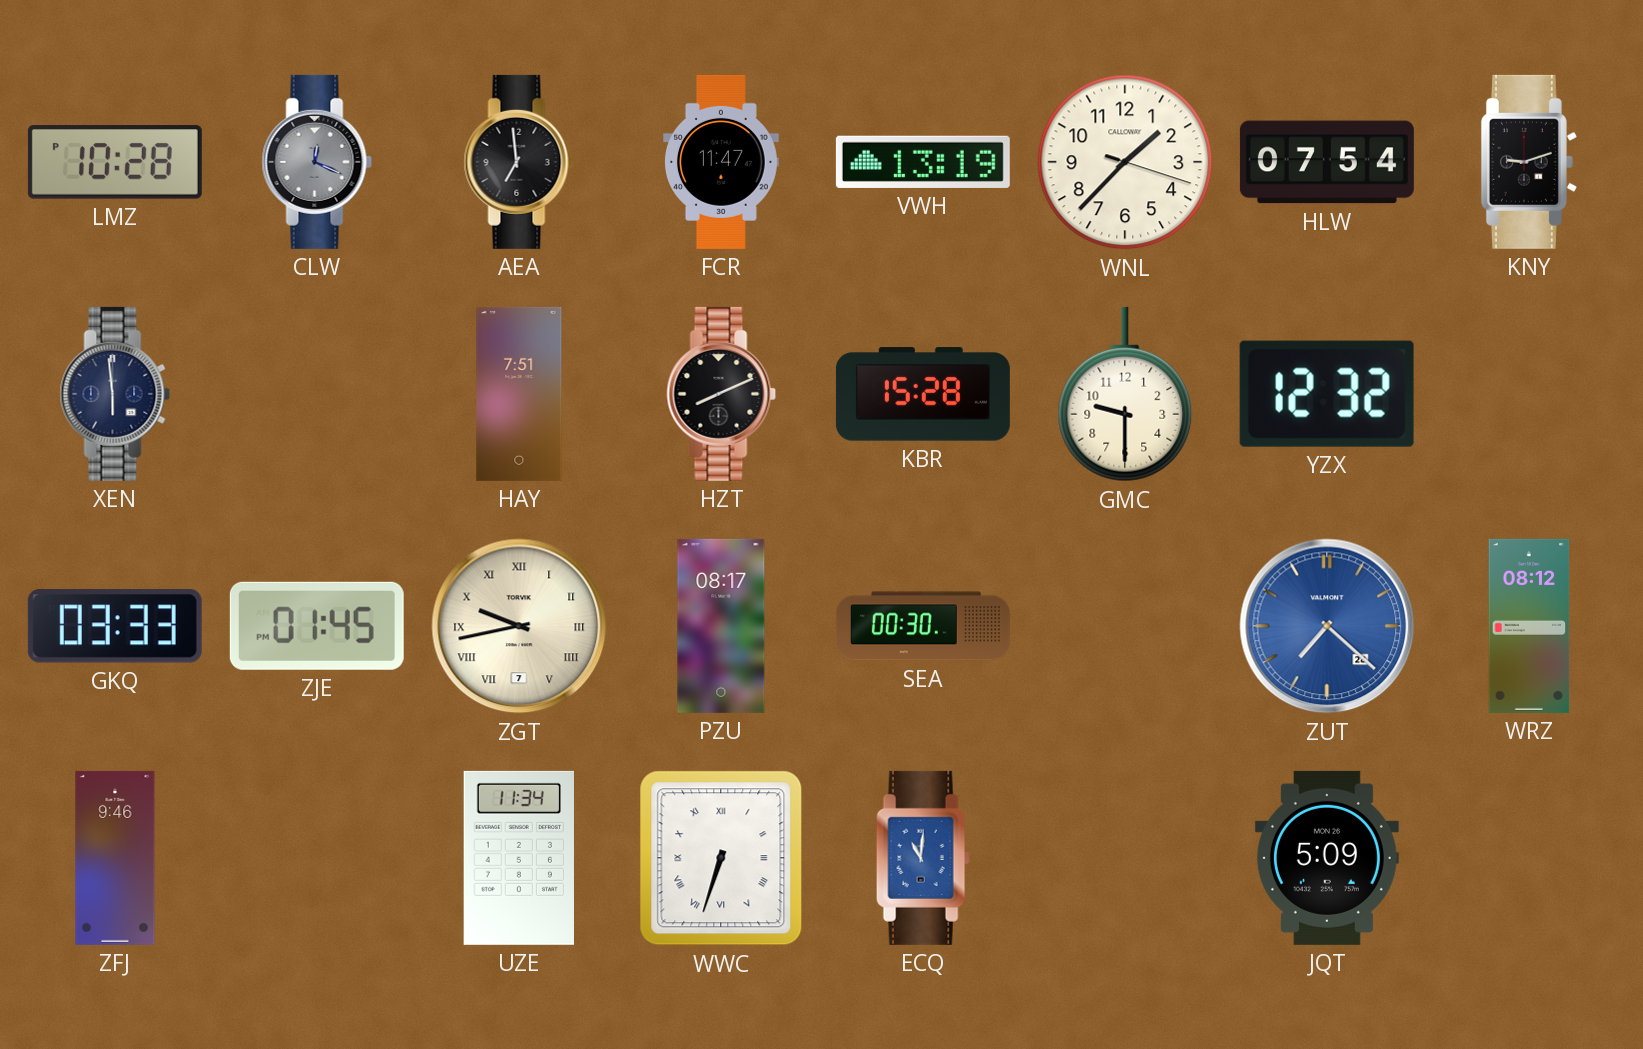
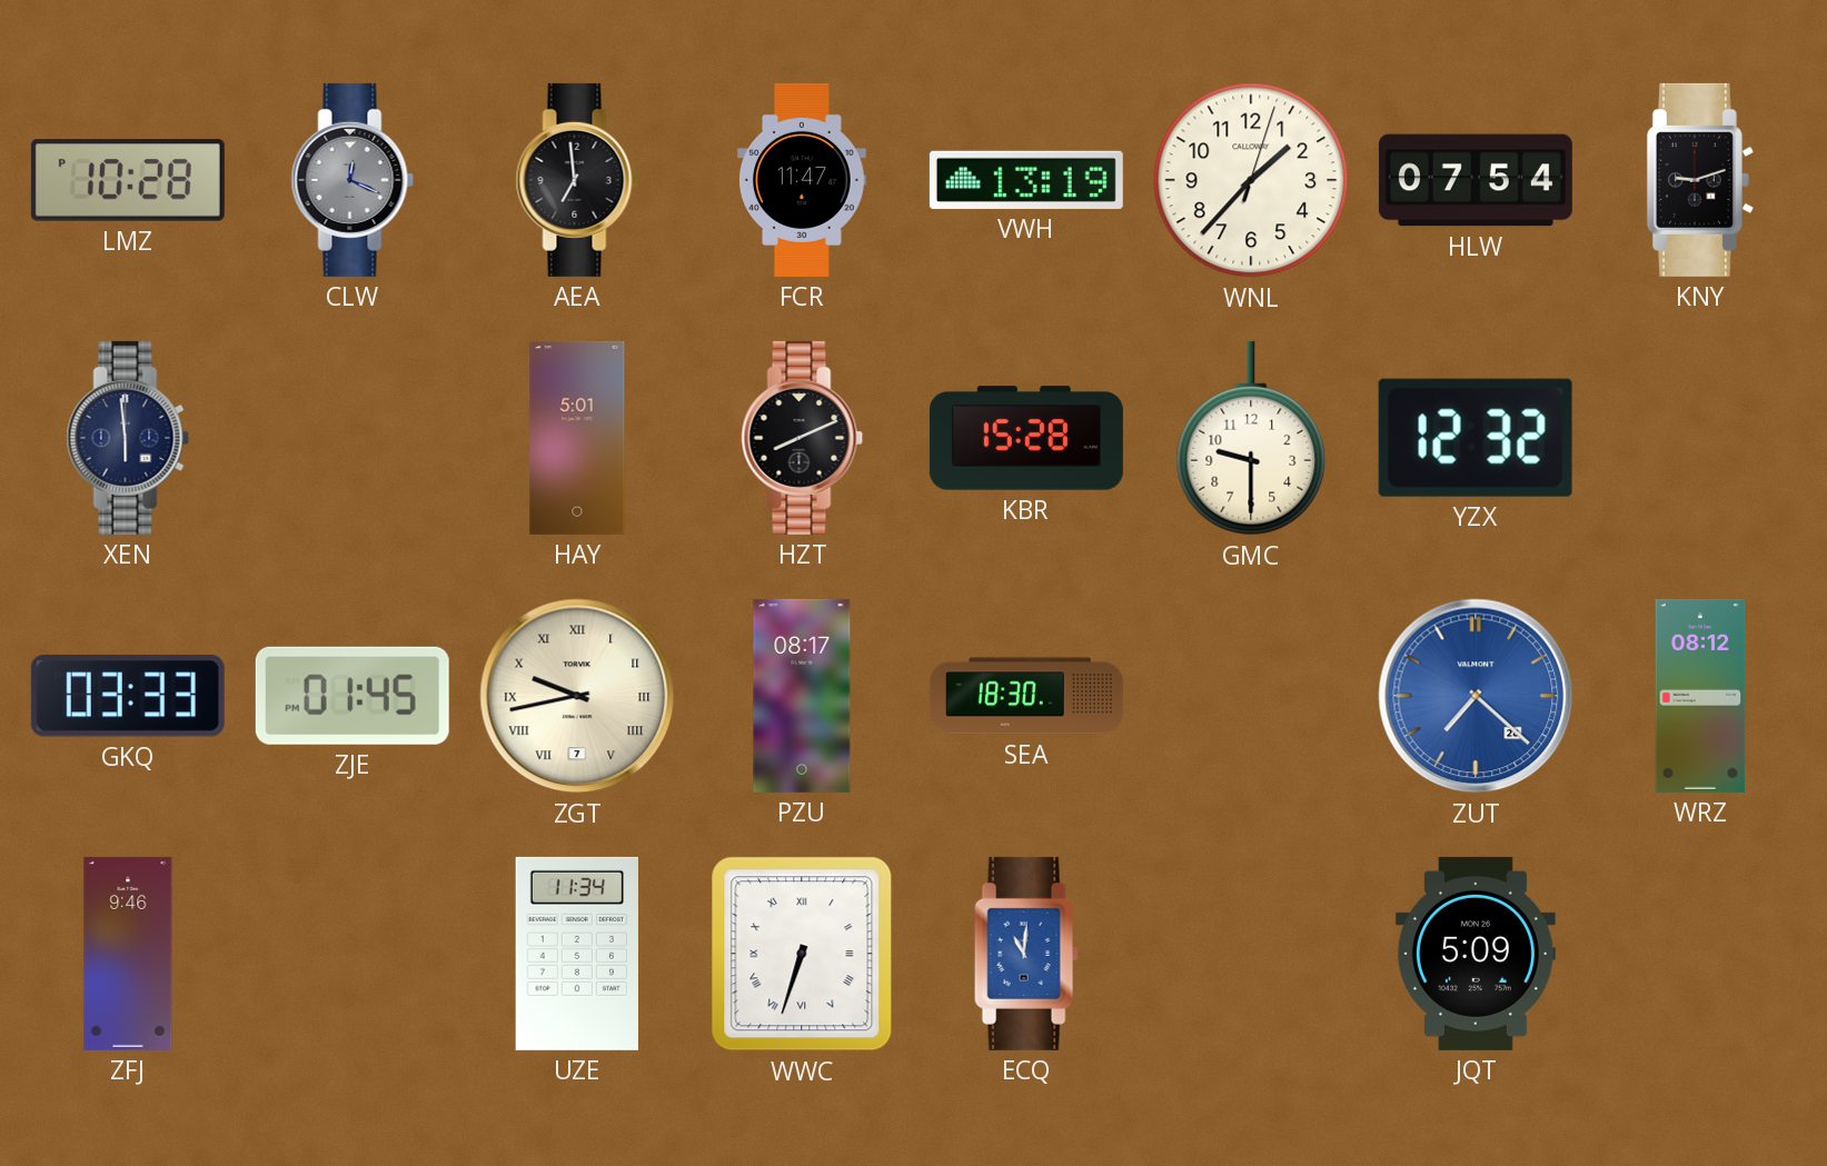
WNL: 1:37:18 -> 1:37:03
HAY: 7:51 -> 5:01
SEA: 00:30 -> 18:30
